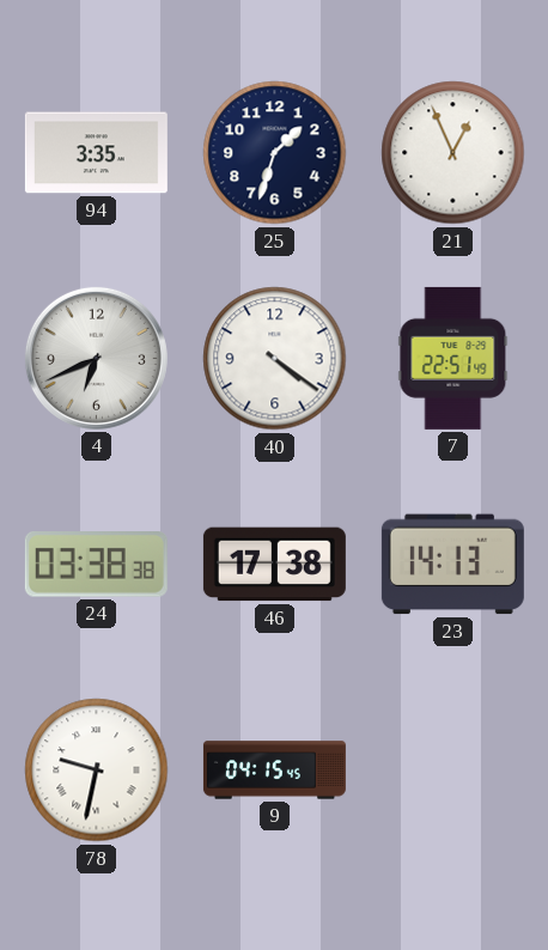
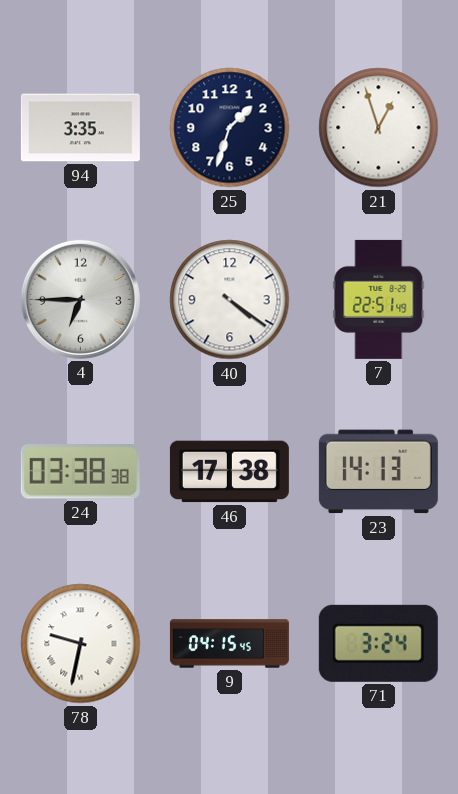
21: 12:56 -> 12:57
4: 6:41 -> 6:45
71: none -> 3:24
